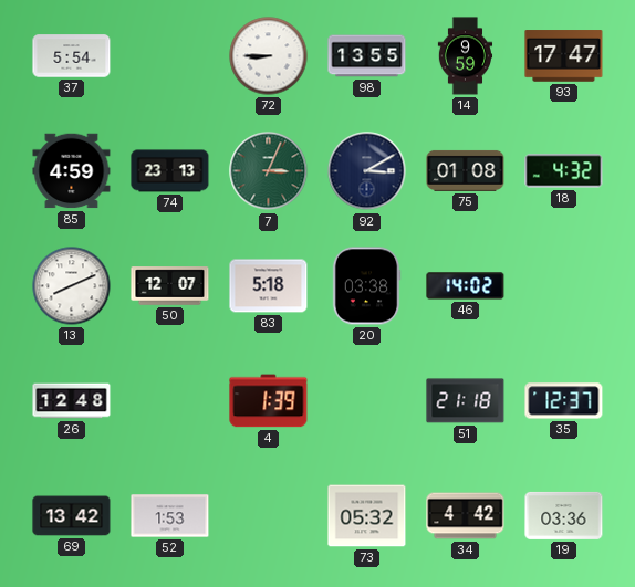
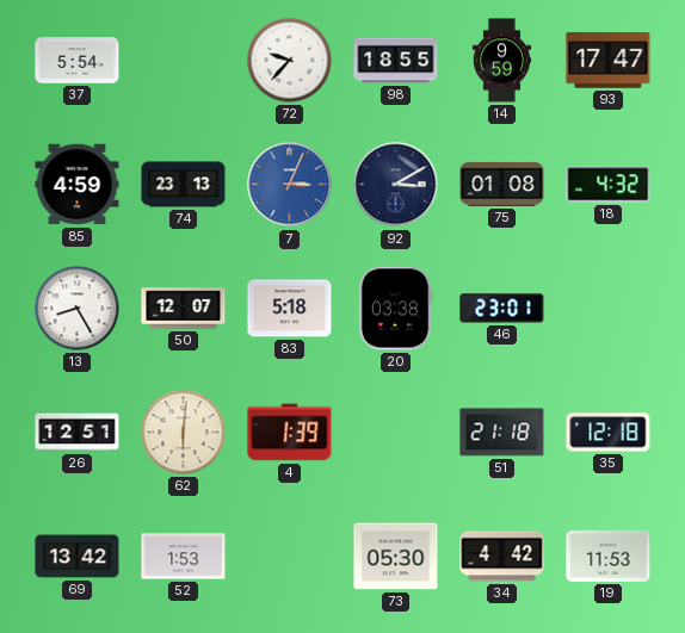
72: 8:45 -> 9:37
98: 13:55 -> 18:55
7 dial: green -> blue
13: 8:11 -> 8:25
46: 14:02 -> 23:01
26: 12:48 -> 12:51
62: none -> 6:01
35: 12:37 -> 12:18
73: 05:32 -> 05:30
19: 03:36 -> 11:53
